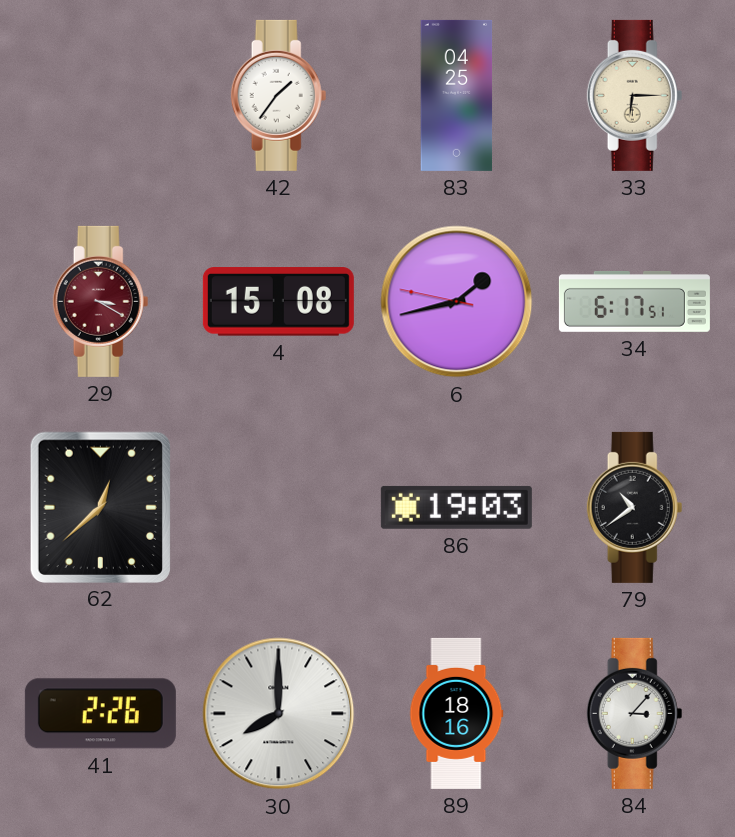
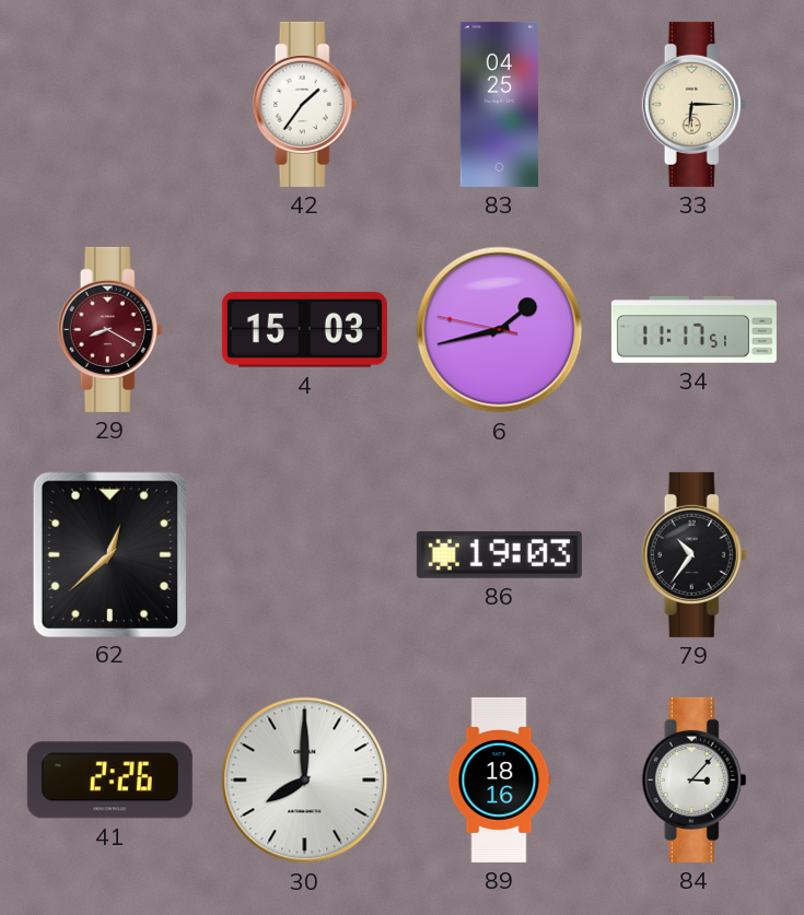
29: 3:20 -> 8:20
4: 15:08 -> 15:03
34: 6:17 -> 11:17
79: 10:39 -> 10:36
